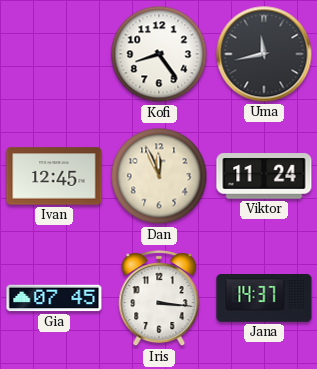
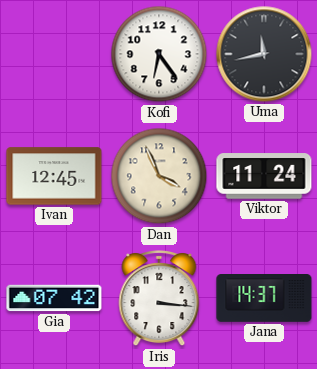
Kofi: 8:24 -> 6:24
Dan: 11:56 -> 3:56
Gia: 07:45 -> 07:42
